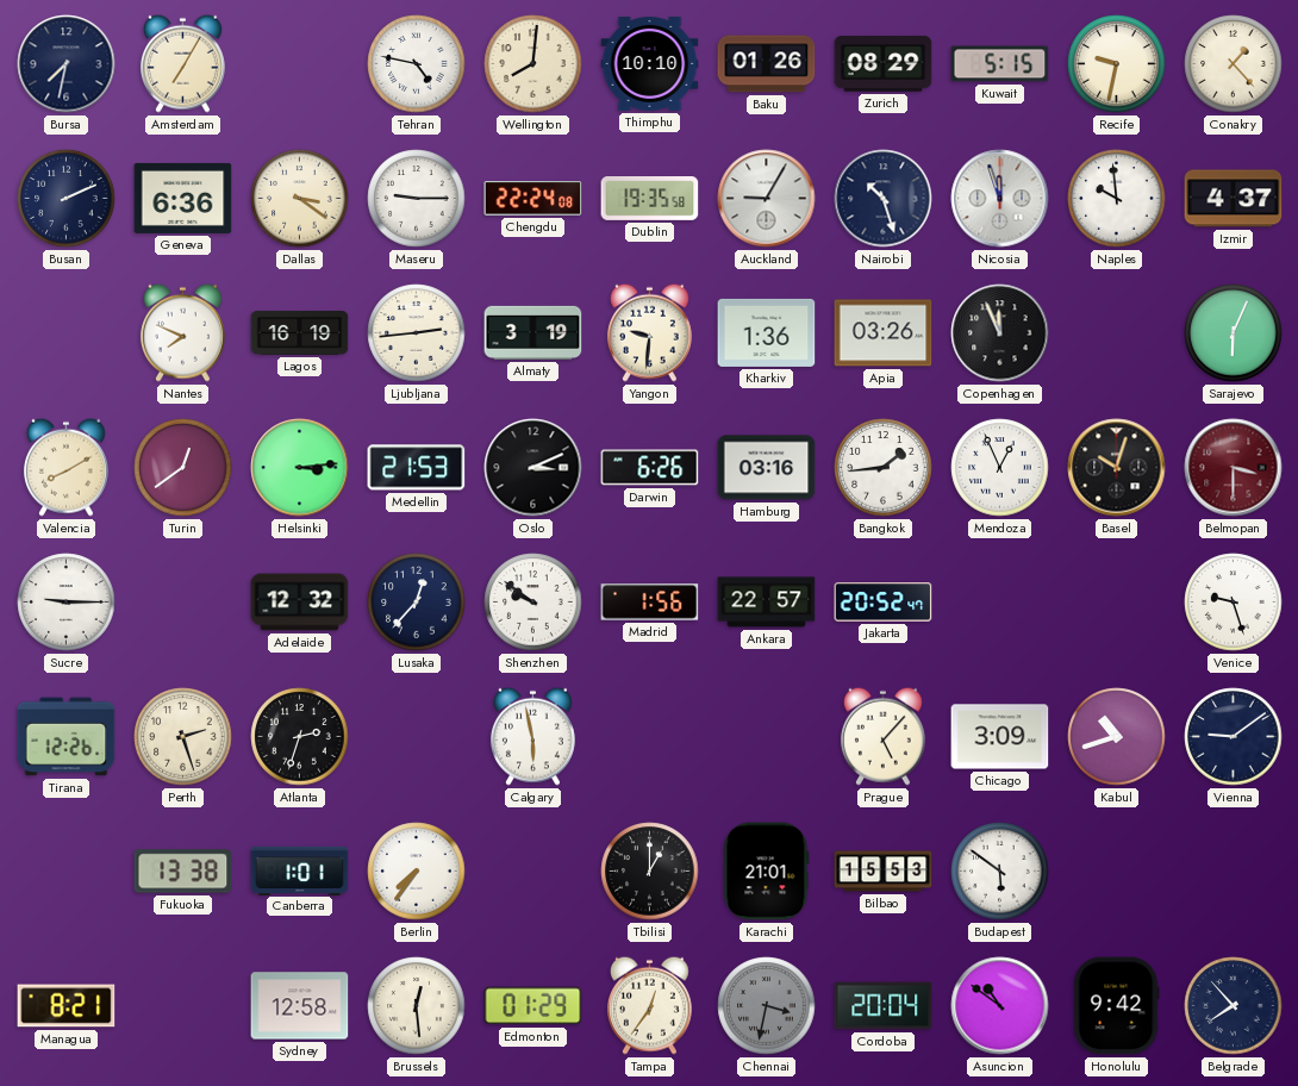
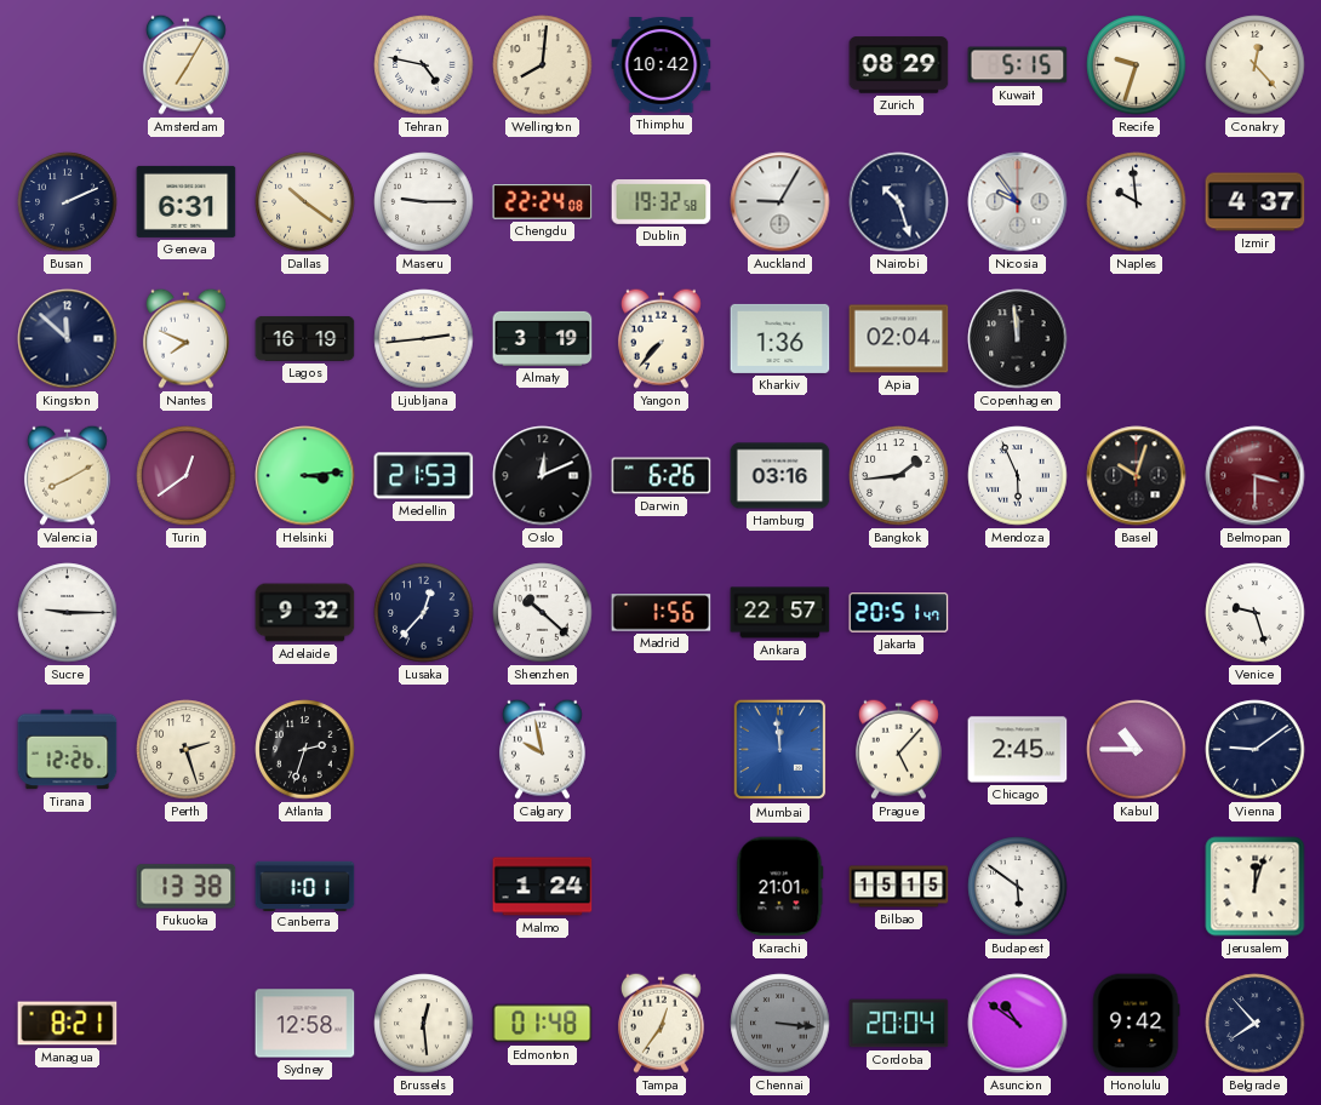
Bursa: 7:32 -> none
Thimphu: 10:10 -> 10:42
Baku: 01:26 -> none
Recife: 9:32 -> 9:33
Conakry: 1:23 -> 12:23
Geneva: 6:36 -> 6:31
Dallas: 3:21 -> 10:21
Dublin: 19:35 -> 19:32
Nicosia: 11:57 -> 9:54
Kingston: none -> 11:52
Yangon: 9:31 -> 7:37
Apia: 03:26 -> 02:04
Copenhagen: 11:56 -> 11:59
Sarajevo: 6:04 -> none
Oslo: 3:11 -> 12:11
Mendoza: 12:56 -> 5:56
Adelaide: 12:32 -> 9:32
Shenzhen: 9:51 -> 10:22
Jakarta: 20:52 -> 20:51
Calgary: 5:58 -> 9:58
Mumbai: none -> 11:59
Chicago: 3:09 -> 2:45
Kabul: 10:42 -> 10:45
Berlin: 7:36 -> none
Malmo: none -> 1:24
Tbilisi: 1:00 -> none
Bilbao: 15:53 -> 15:15
Jerusalem: none -> 12:03
Edmonton: 01:29 -> 01:48
Chennai: 3:32 -> 3:16
